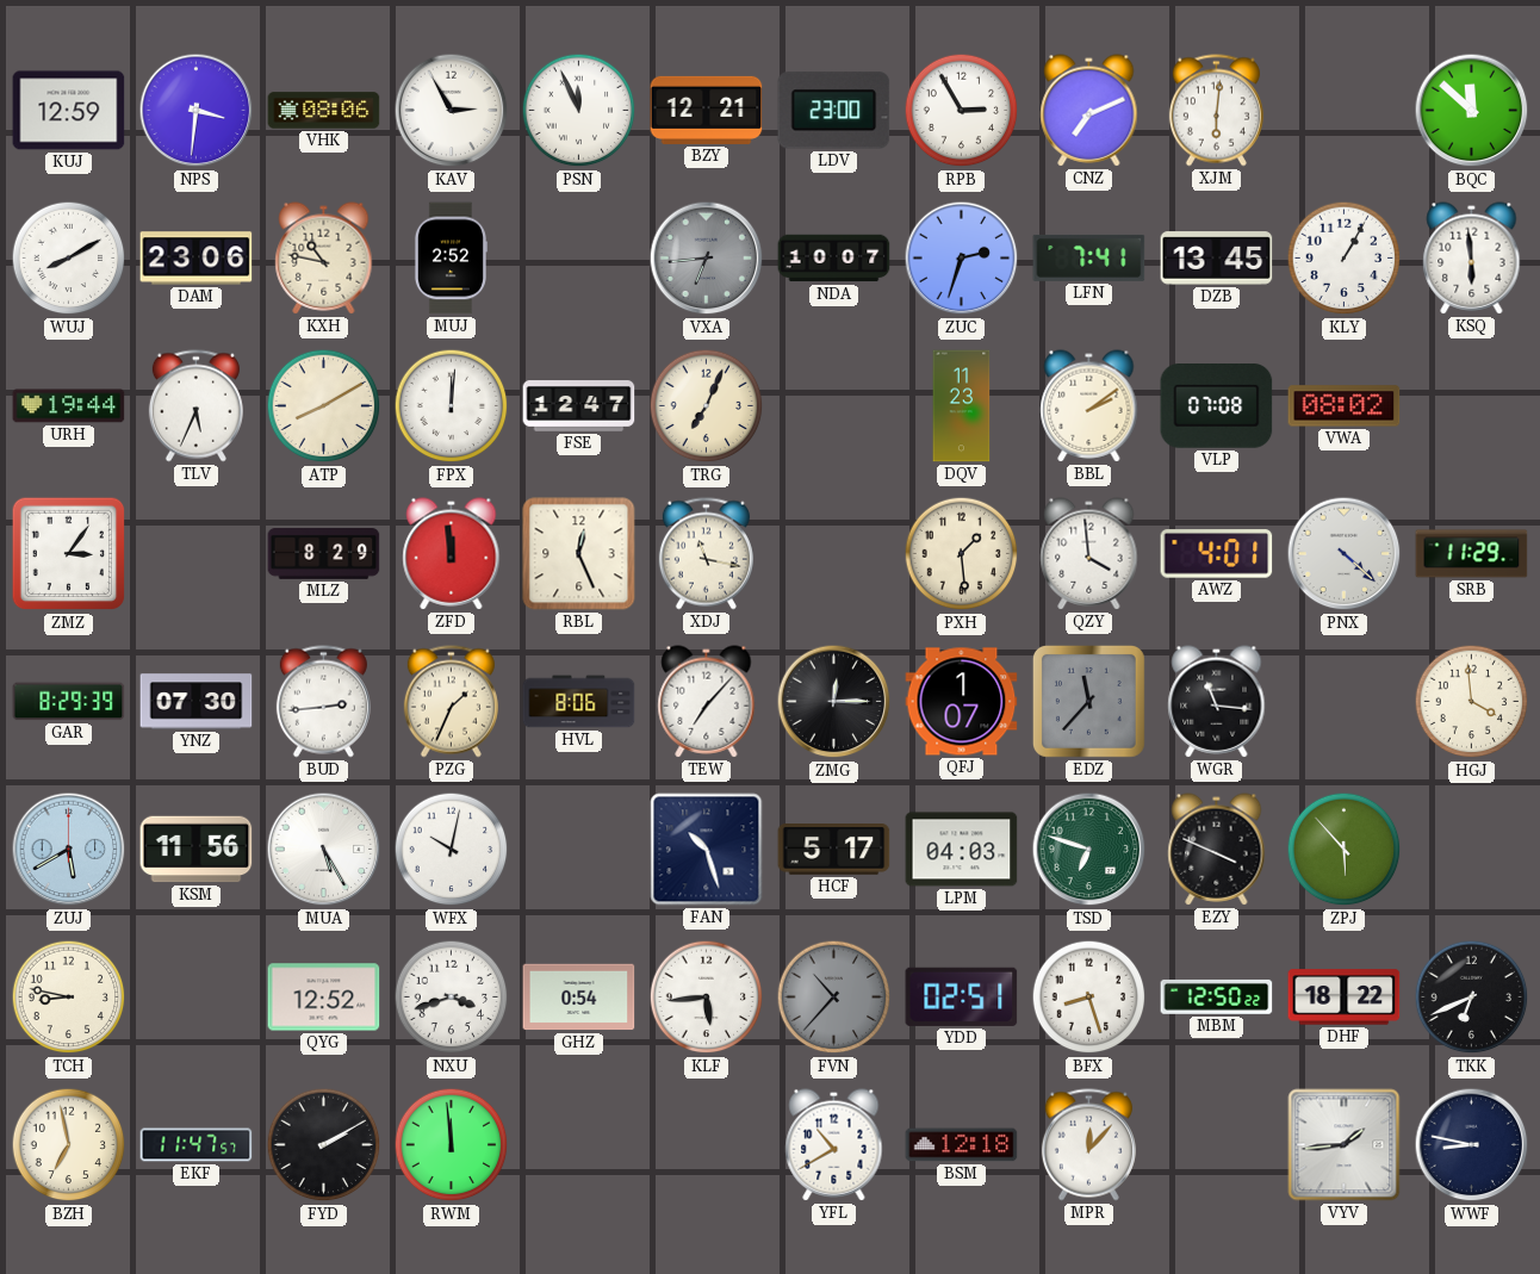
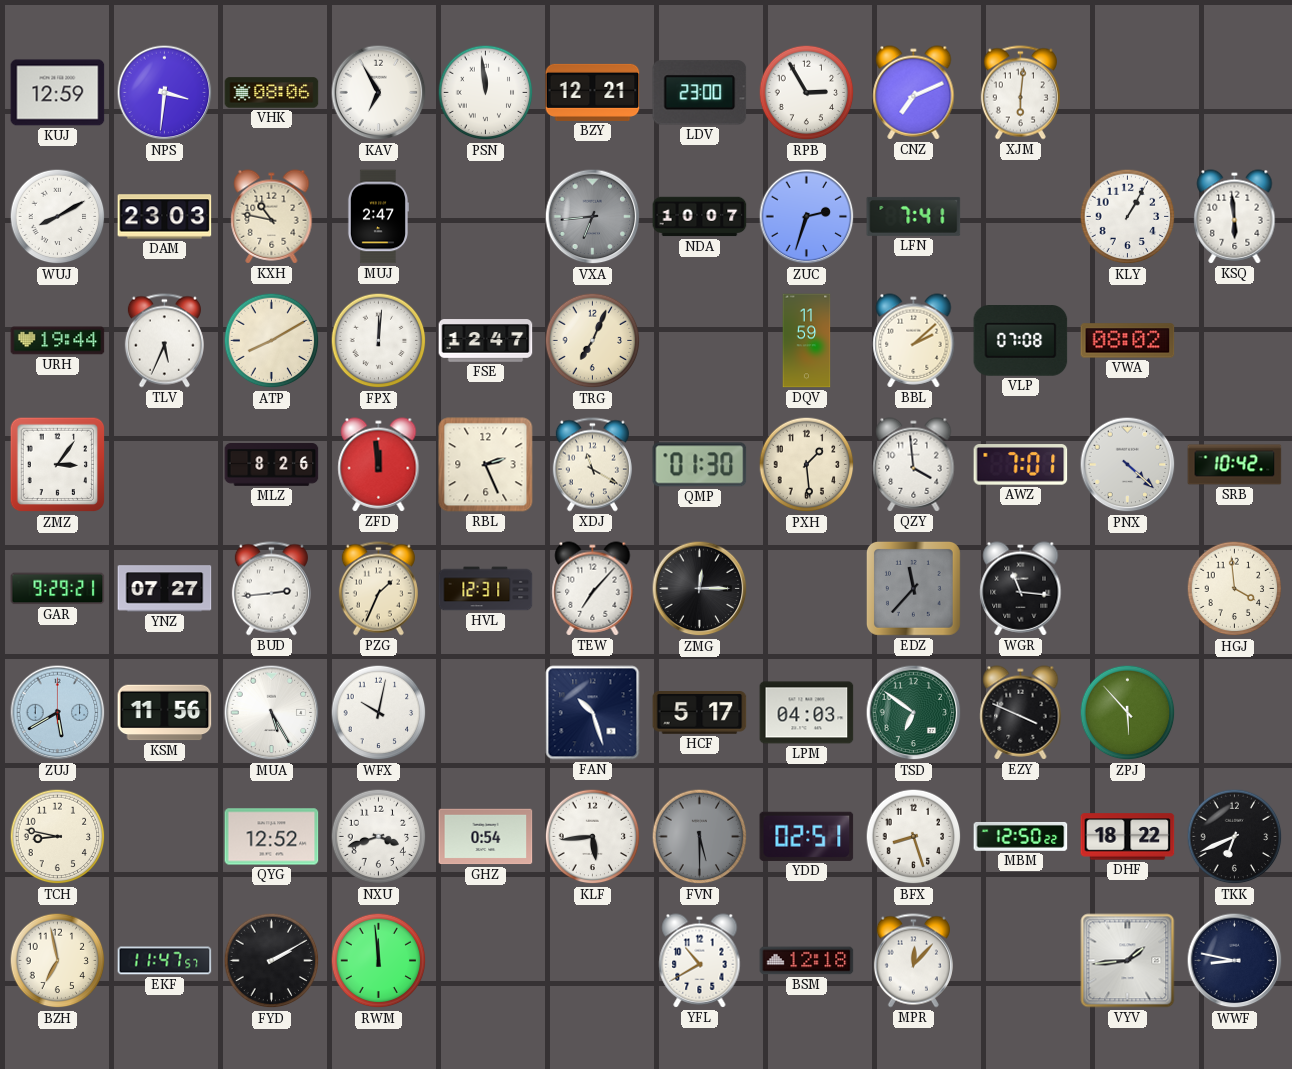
KAV: 2:55 -> 6:55
PSN: 11:56 -> 11:59
BQC: 11:52 -> none
DAM: 23:06 -> 23:03
MUJ: 2:52 -> 2:47
DZB: 13:45 -> none
DQV: 11:23 -> 11:59
BBL: 2:09 -> 2:08
MLZ: 8:29 -> 8:26
RBL: 12:26 -> 2:26
XDJ: 11:17 -> 11:20
QMP: none -> 01:30
AWZ: 4:01 -> 7:01
SRB: 11:29 -> 10:42
GAR: 8:29 -> 9:29
YNZ: 07:30 -> 07:27
HVL: 8:06 -> 12:31
QFJ: 1:07 -> none
TSD: 6:48 -> 6:51
FVN: 10:37 -> 5:30
